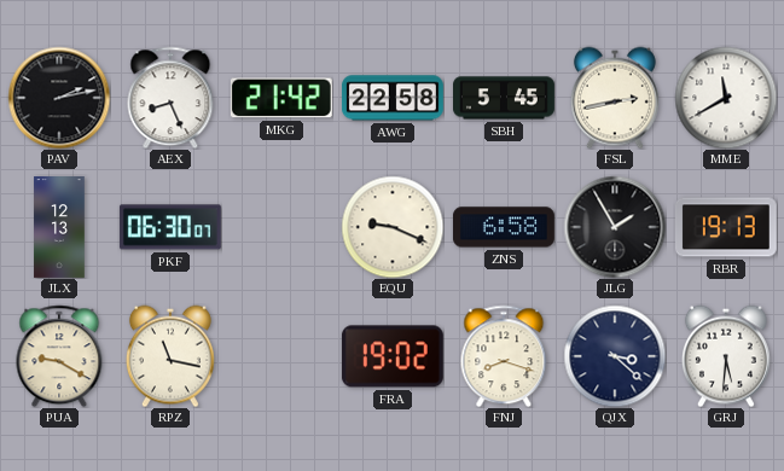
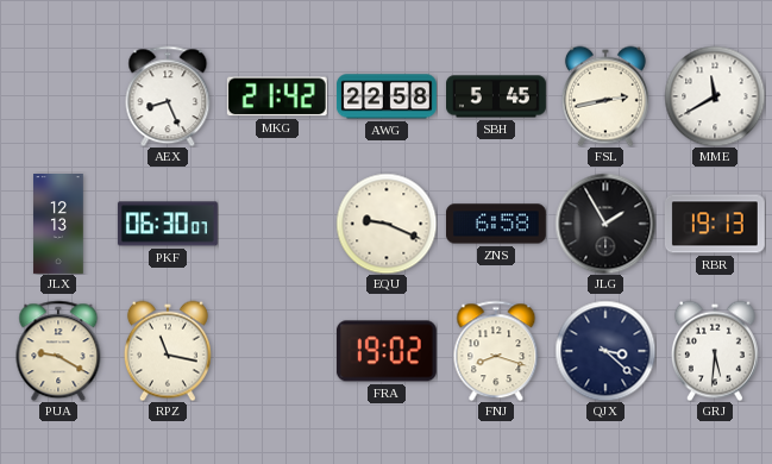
PAV: 2:13 -> none
